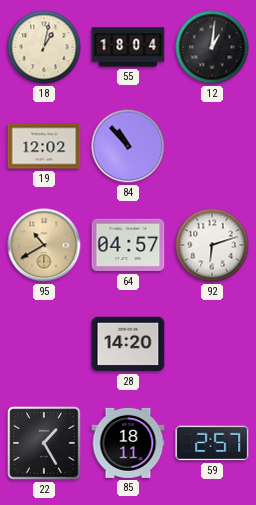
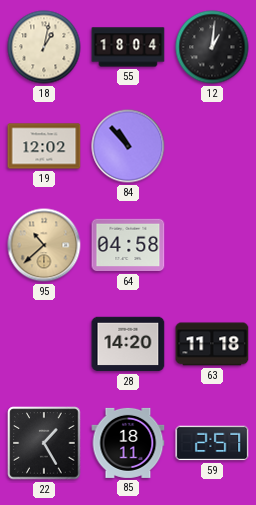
95: 10:40 -> 10:38
64: 04:57 -> 04:58
92: 6:12 -> none
63: none -> 11:18
